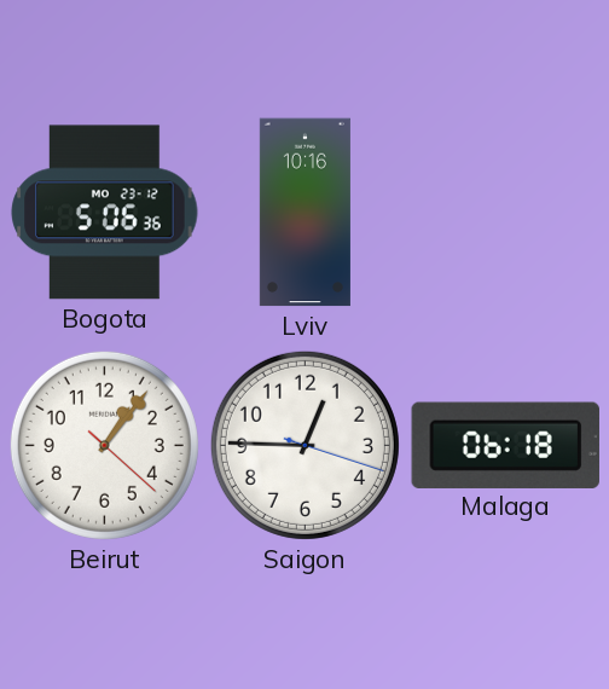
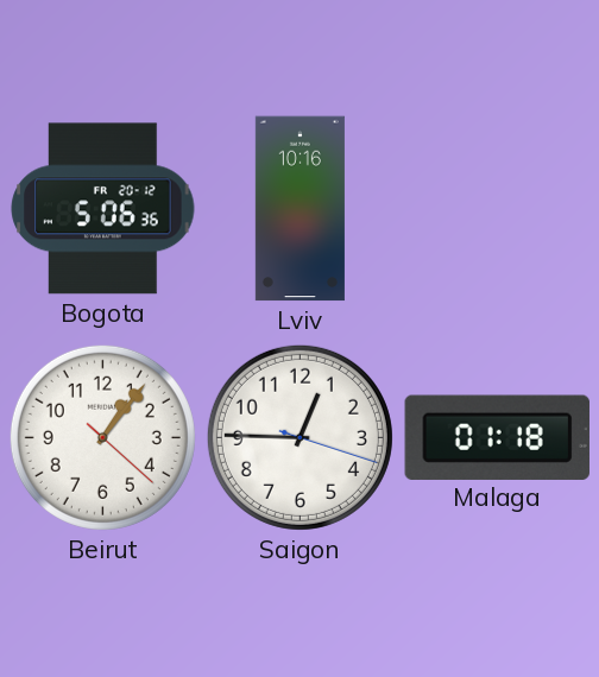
Bogota date: MO 23-12 -> FR 20-12
Malaga: 06:18 -> 01:18
